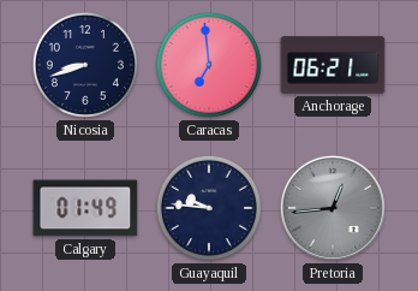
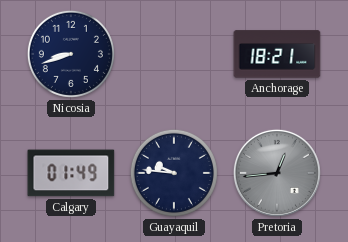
Caracas: 6:59 -> none
Anchorage: 06:21 -> 18:21
